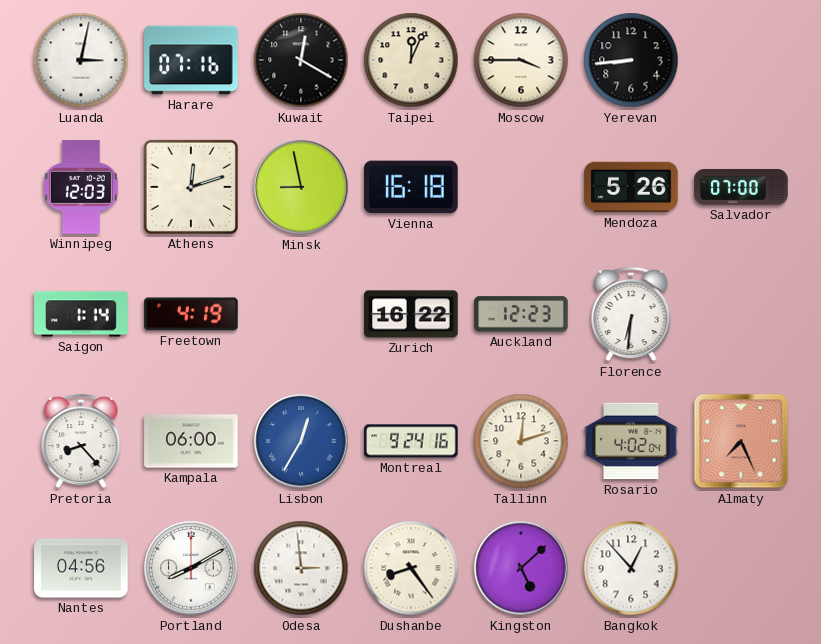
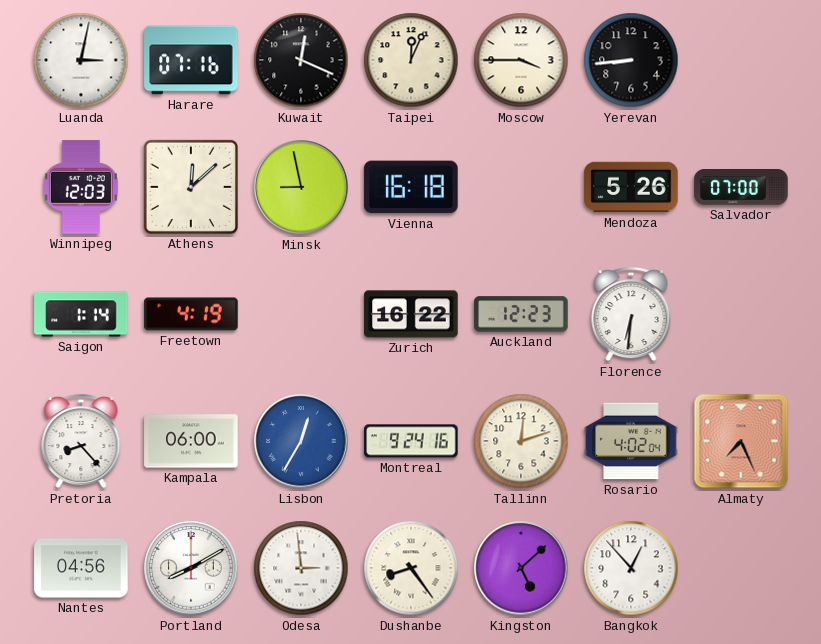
Kuwait: 12:20 -> 12:19
Athens: 12:12 -> 12:08
